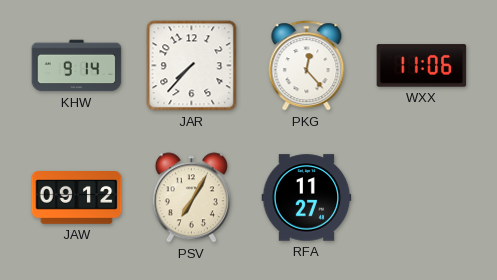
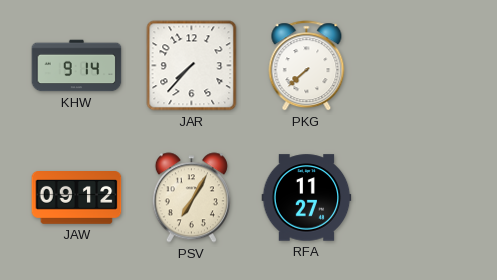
PKG: 12:23 -> 7:38
WXX: 11:06 -> none
